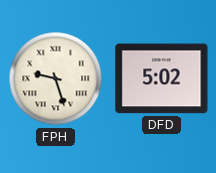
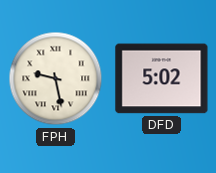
FPH: 9:27 -> 9:28
